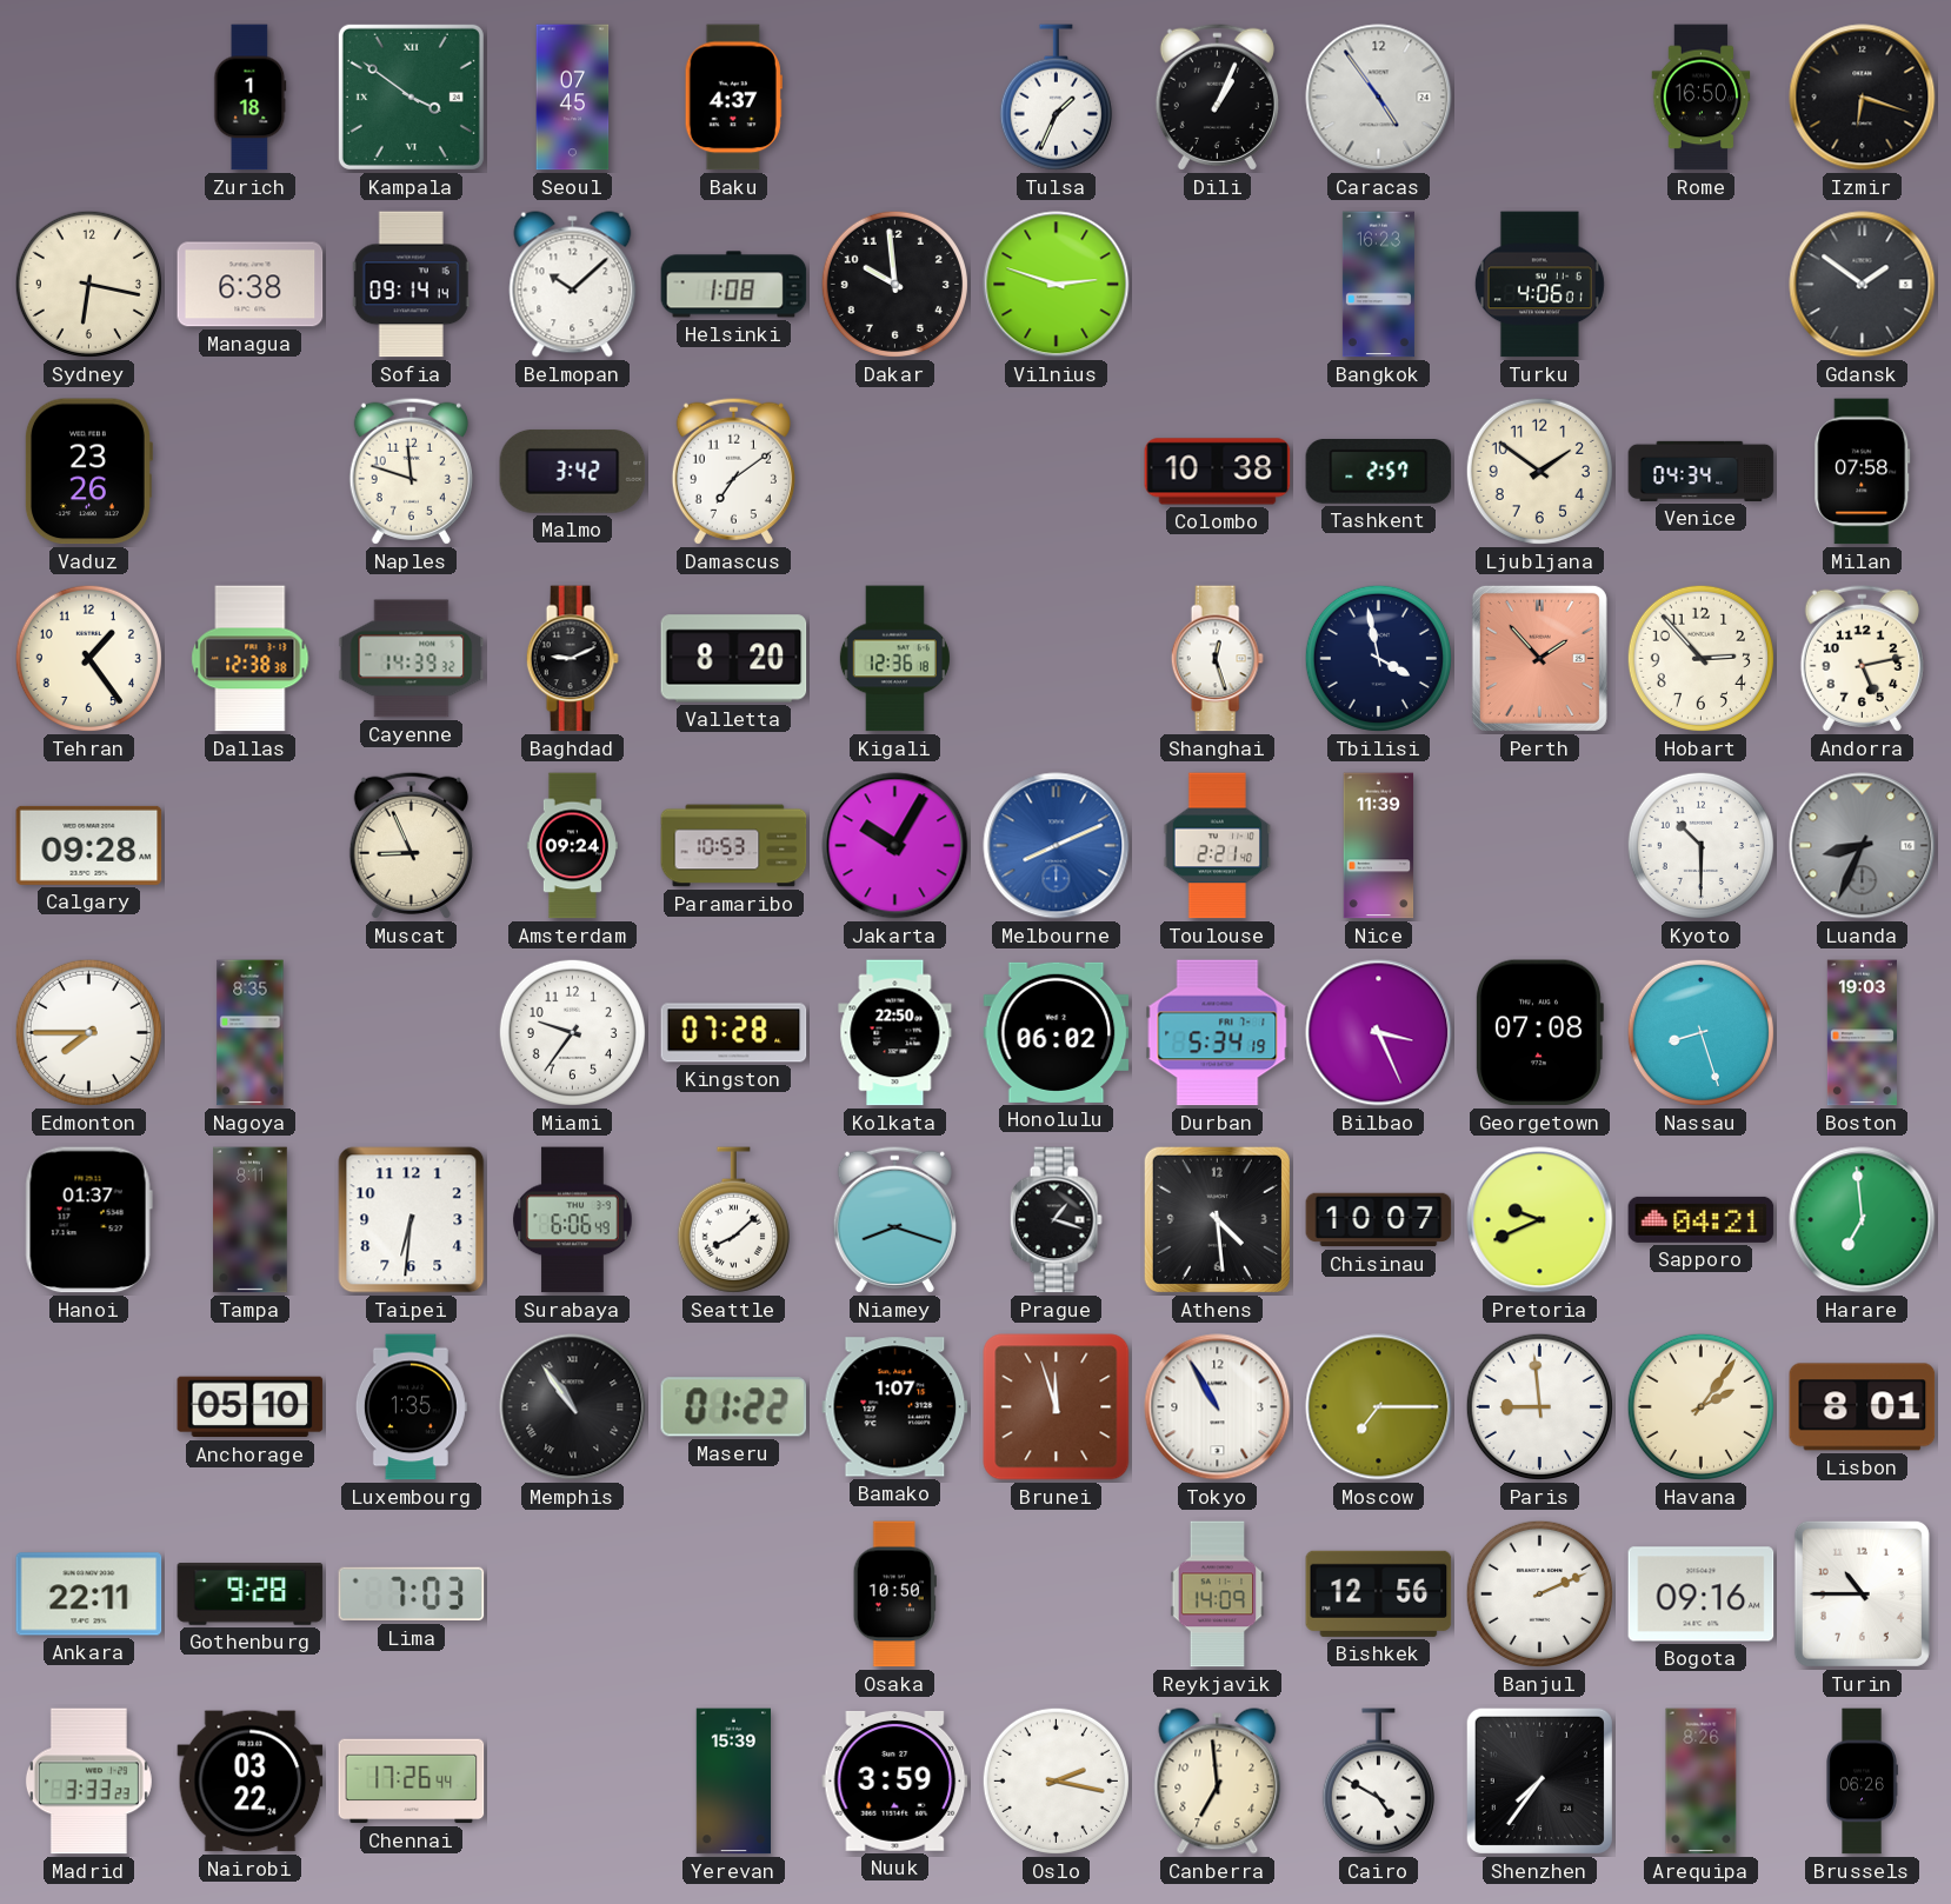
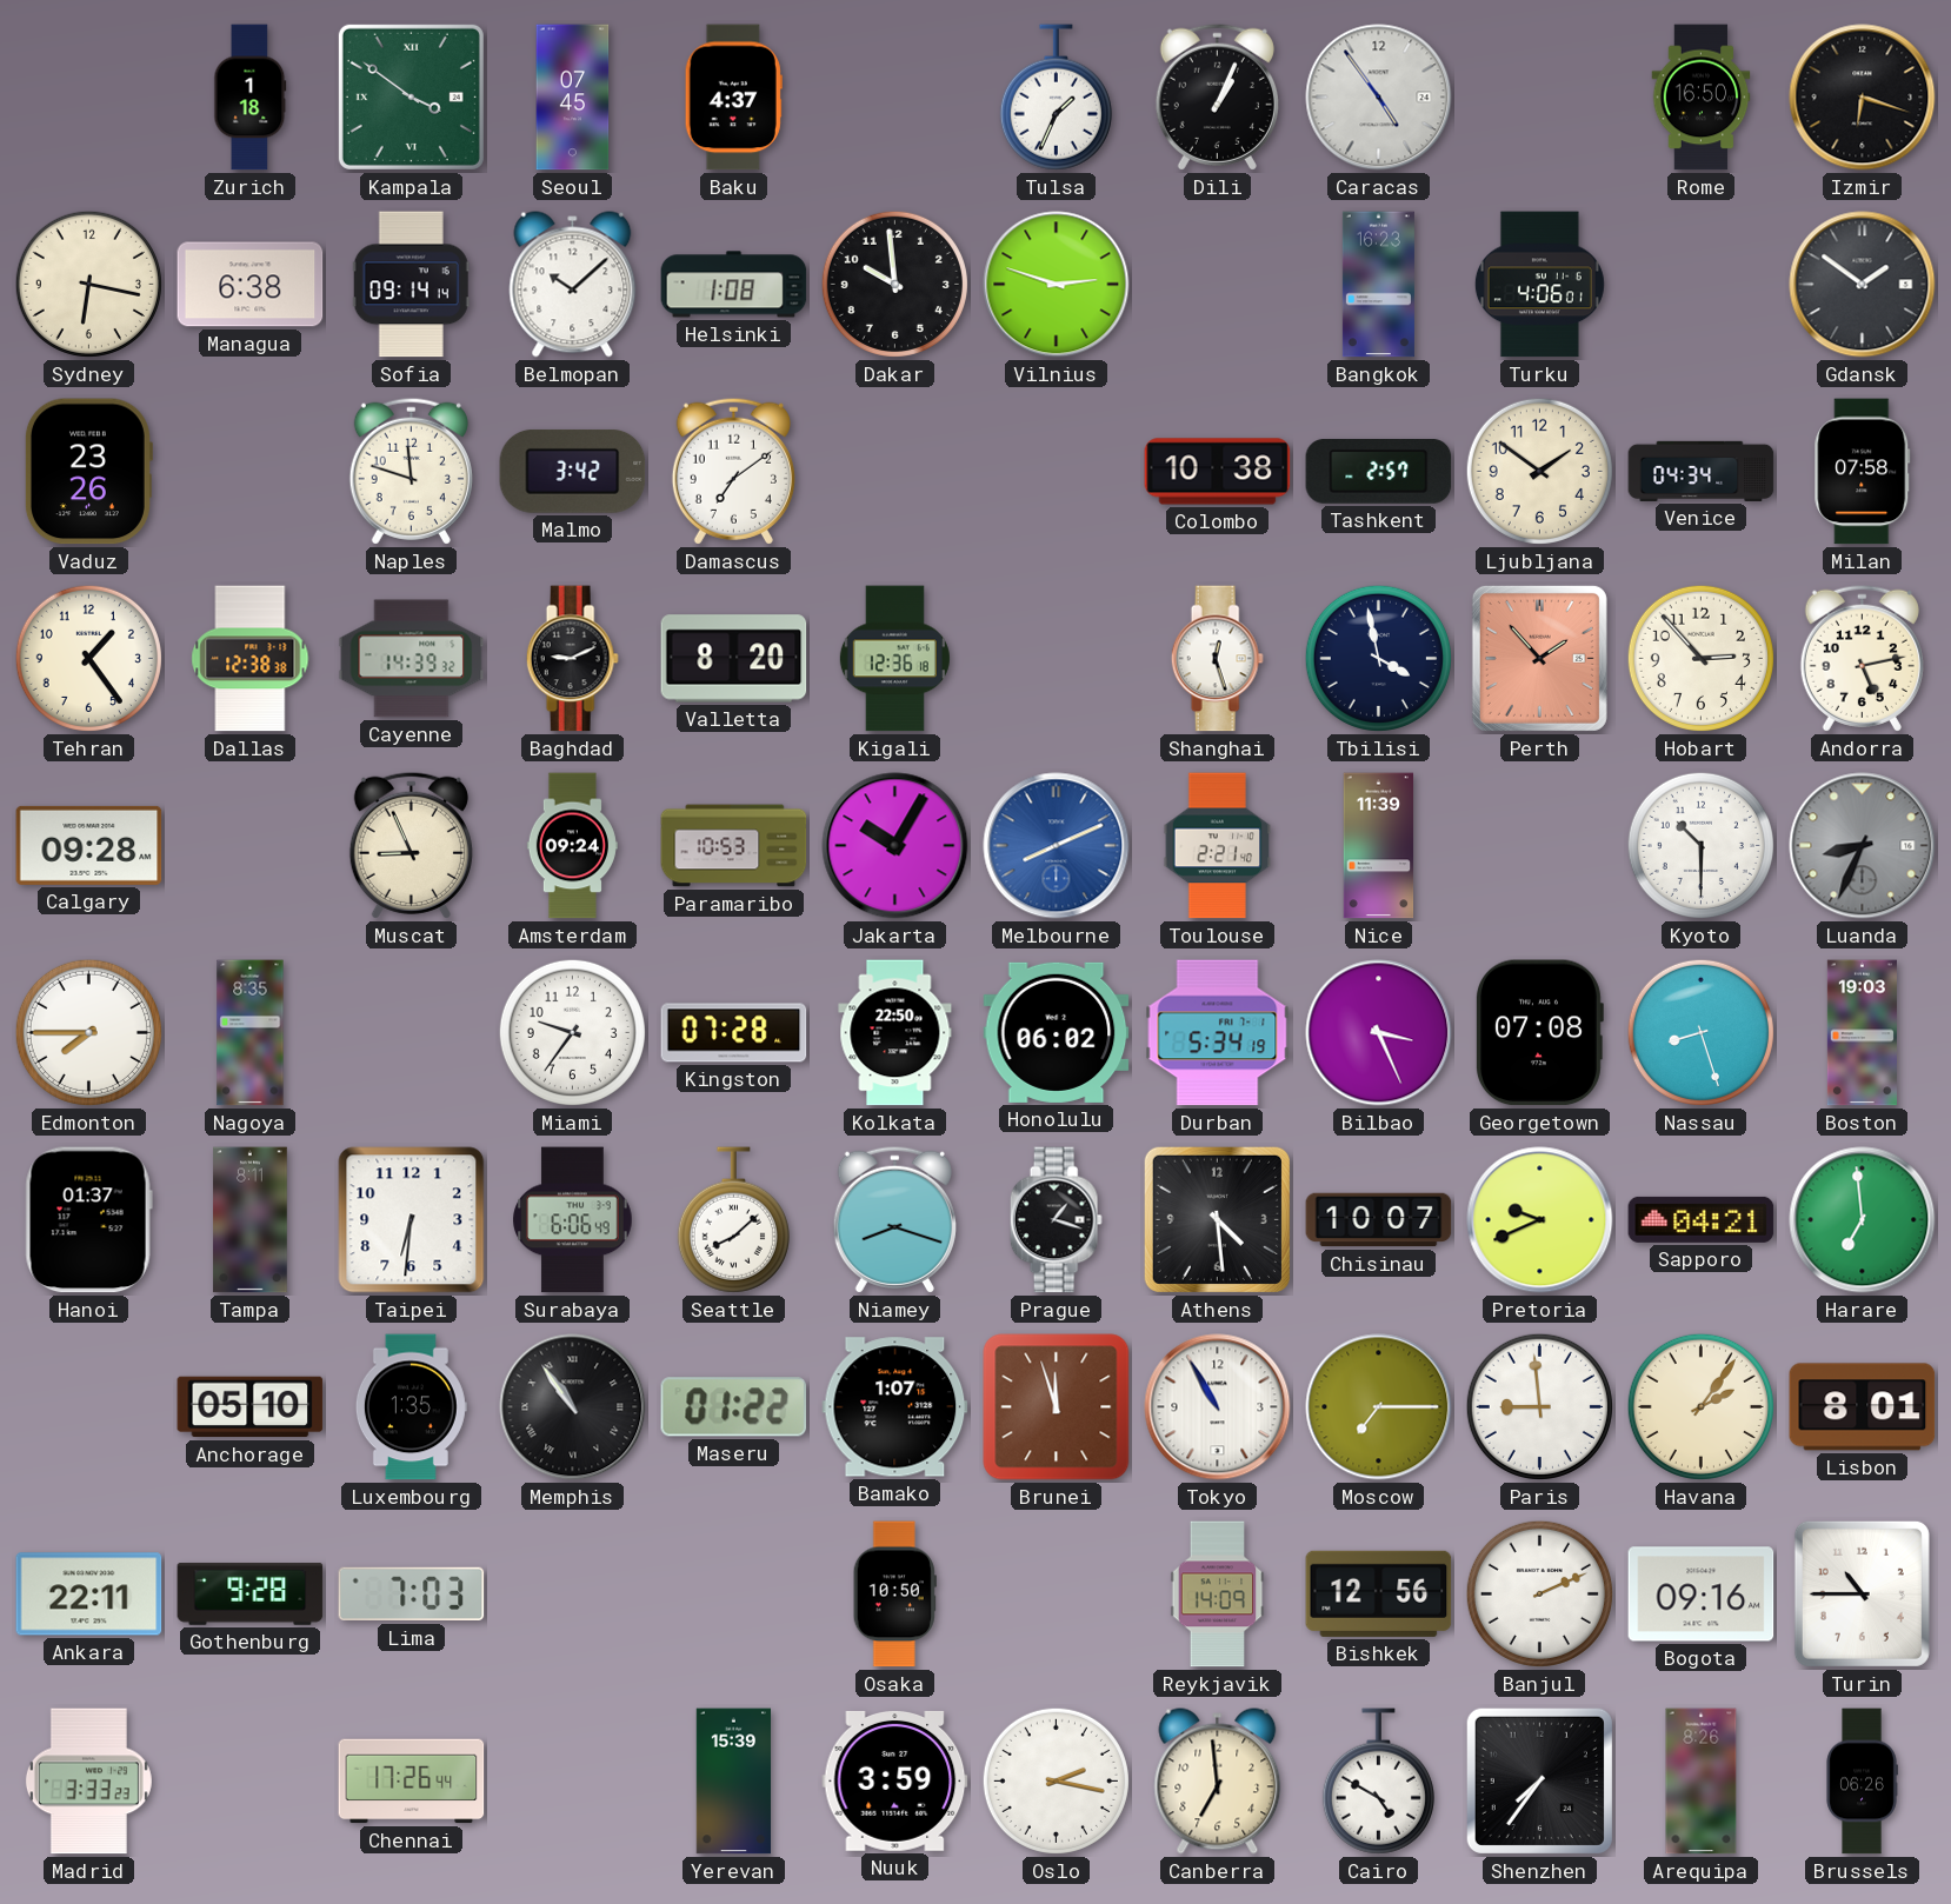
Nairobi: 03:22 -> none
